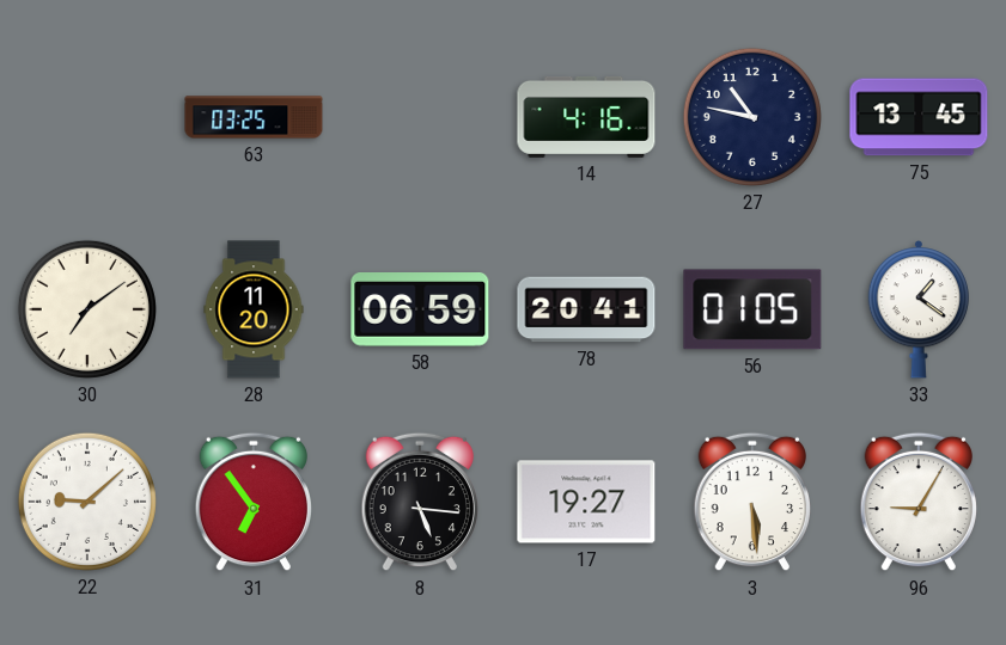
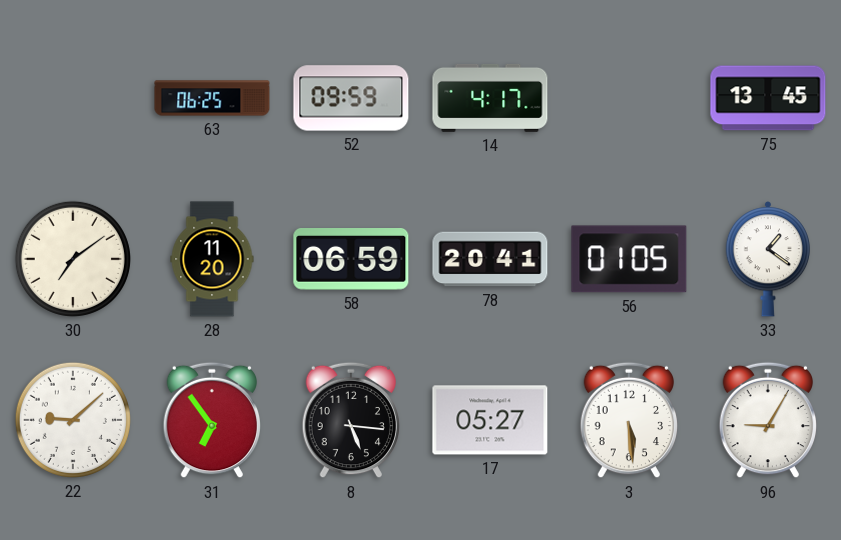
63: 03:25 -> 06:25
52: none -> 09:59
14: 4:16 -> 4:17
27: 10:47 -> none
17: 19:27 -> 05:27
